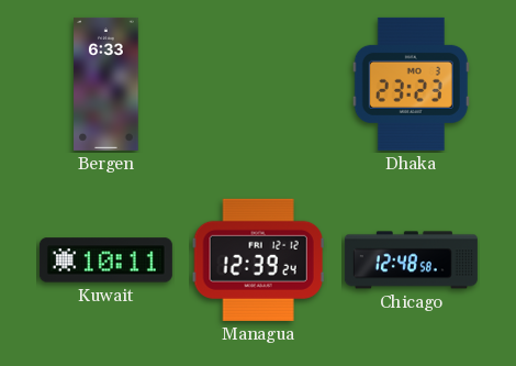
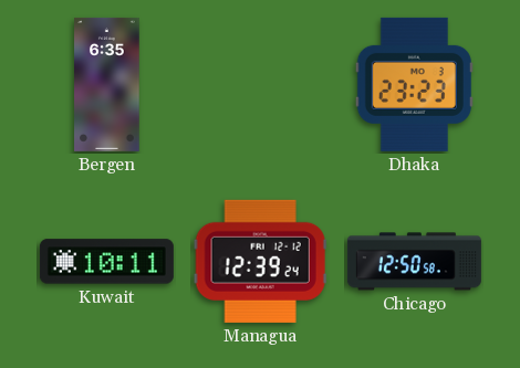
Bergen: 6:33 -> 6:35
Chicago: 12:48 -> 12:50
